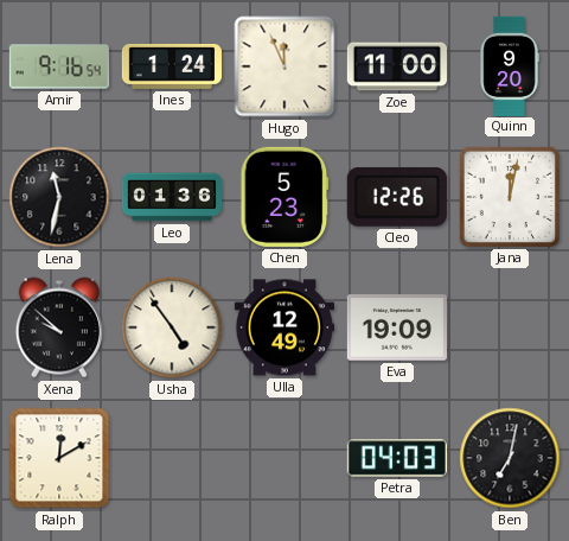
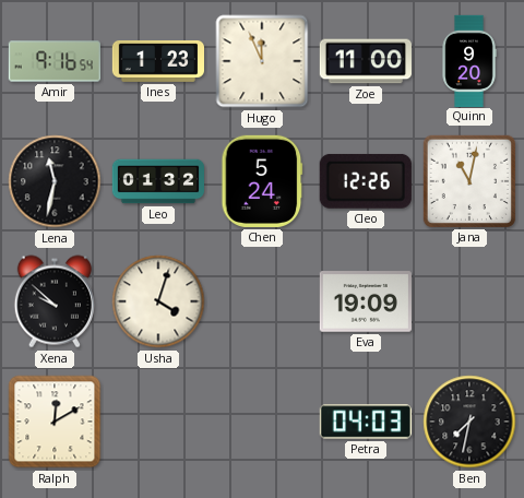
Ines: 1:24 -> 1:23
Leo: 01:36 -> 01:32
Chen: 5:23 -> 5:24
Jana: 12:02 -> 11:02
Usha: 4:54 -> 4:03
Ulla: 12:49 -> none
Ben: 7:02 -> 7:32
